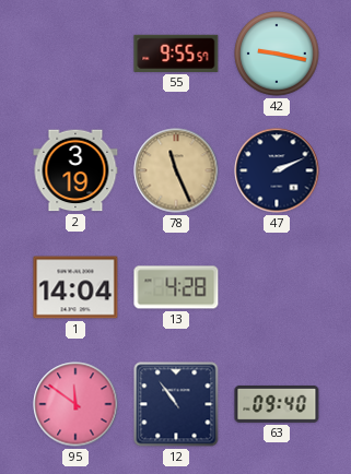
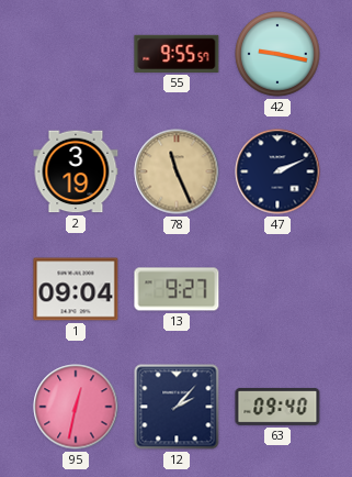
1: 14:04 -> 09:04
13: 4:28 -> 9:27
95: 11:51 -> 12:32
12: 10:54 -> 2:07
